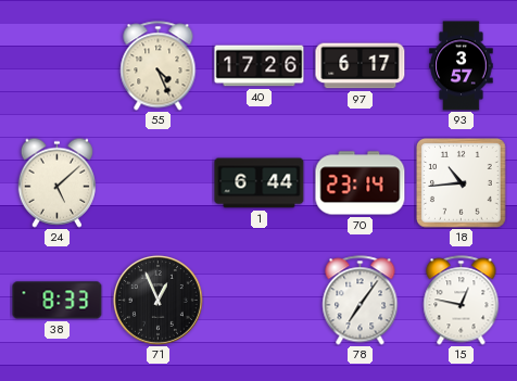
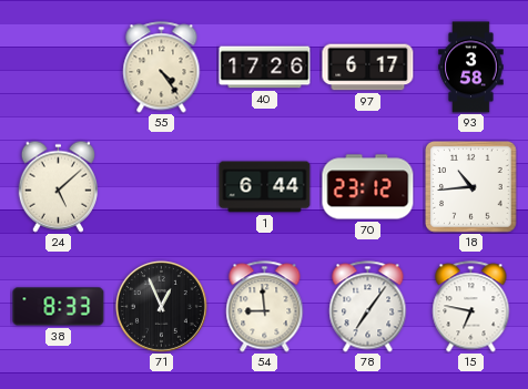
55: 4:26 -> 4:24
93: 3:57 -> 3:58
70: 23:14 -> 23:12
54: none -> 8:59
15: 12:47 -> 6:47
